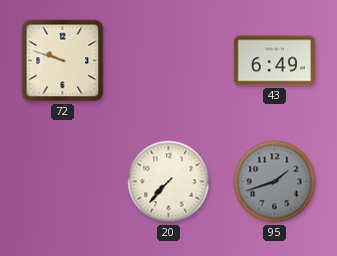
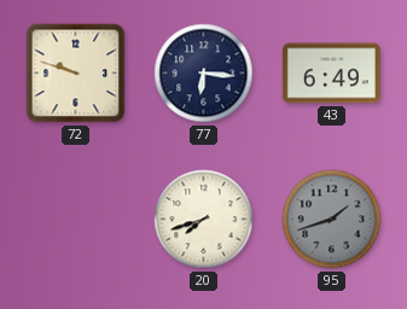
77: none -> 6:16
20: 7:37 -> 7:42
